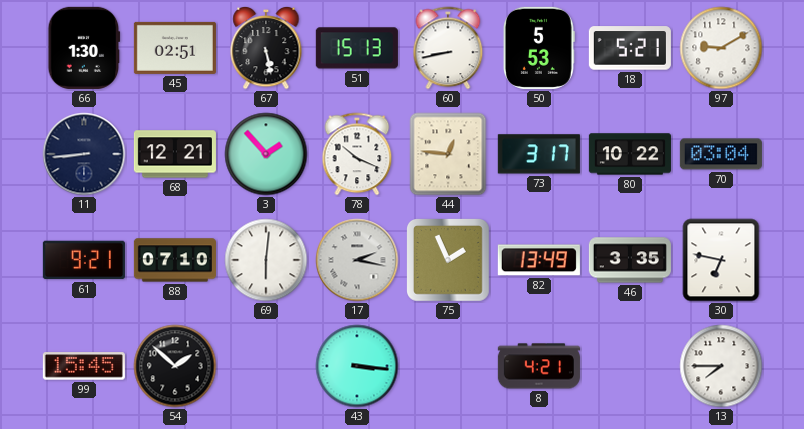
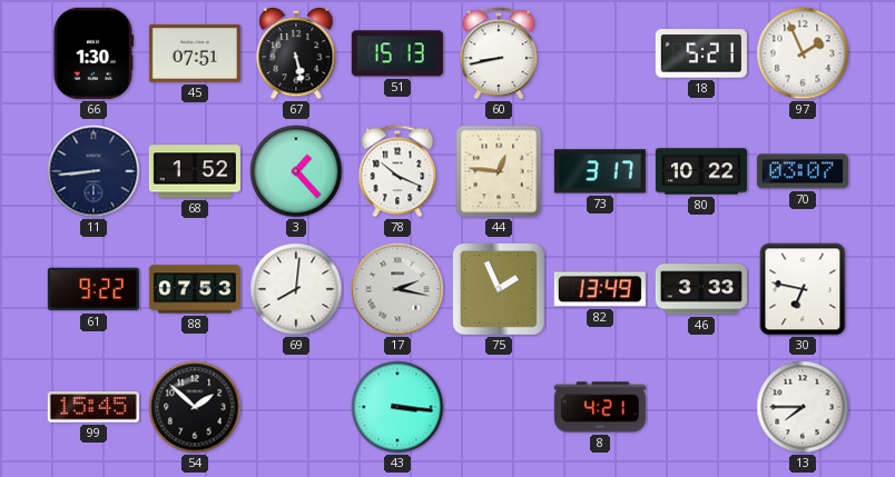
45: 02:51 -> 07:51
50: 5:53 -> none
97: 9:10 -> 1:56
68: 12:21 -> 1:52
3: 1:53 -> 1:23
70: 03:04 -> 03:07
61: 9:21 -> 9:22
88: 07:10 -> 07:53
69: 6:01 -> 8:01
46: 3:35 -> 3:33
